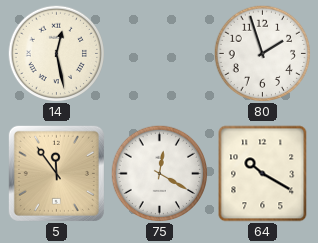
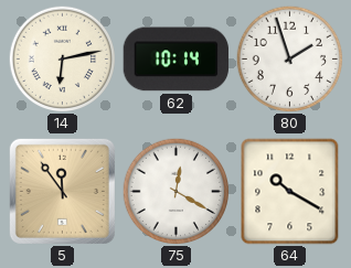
14: 12:28 -> 6:13
62: none -> 10:14
